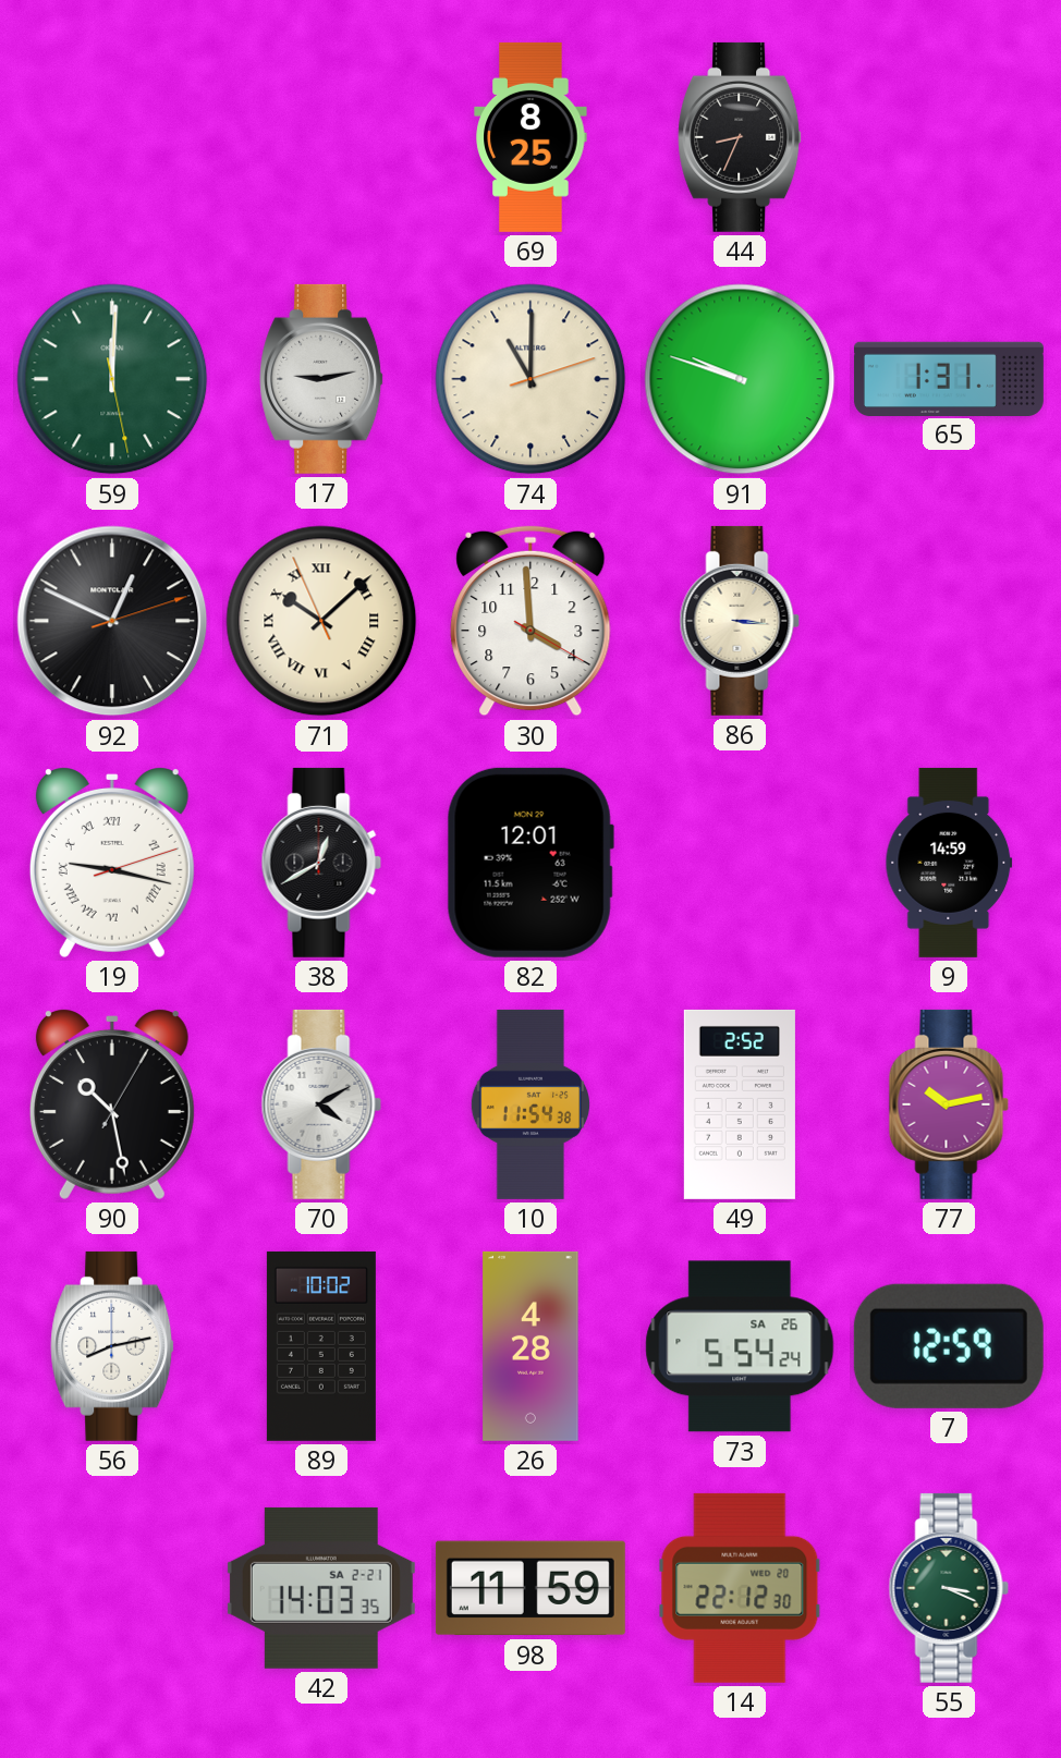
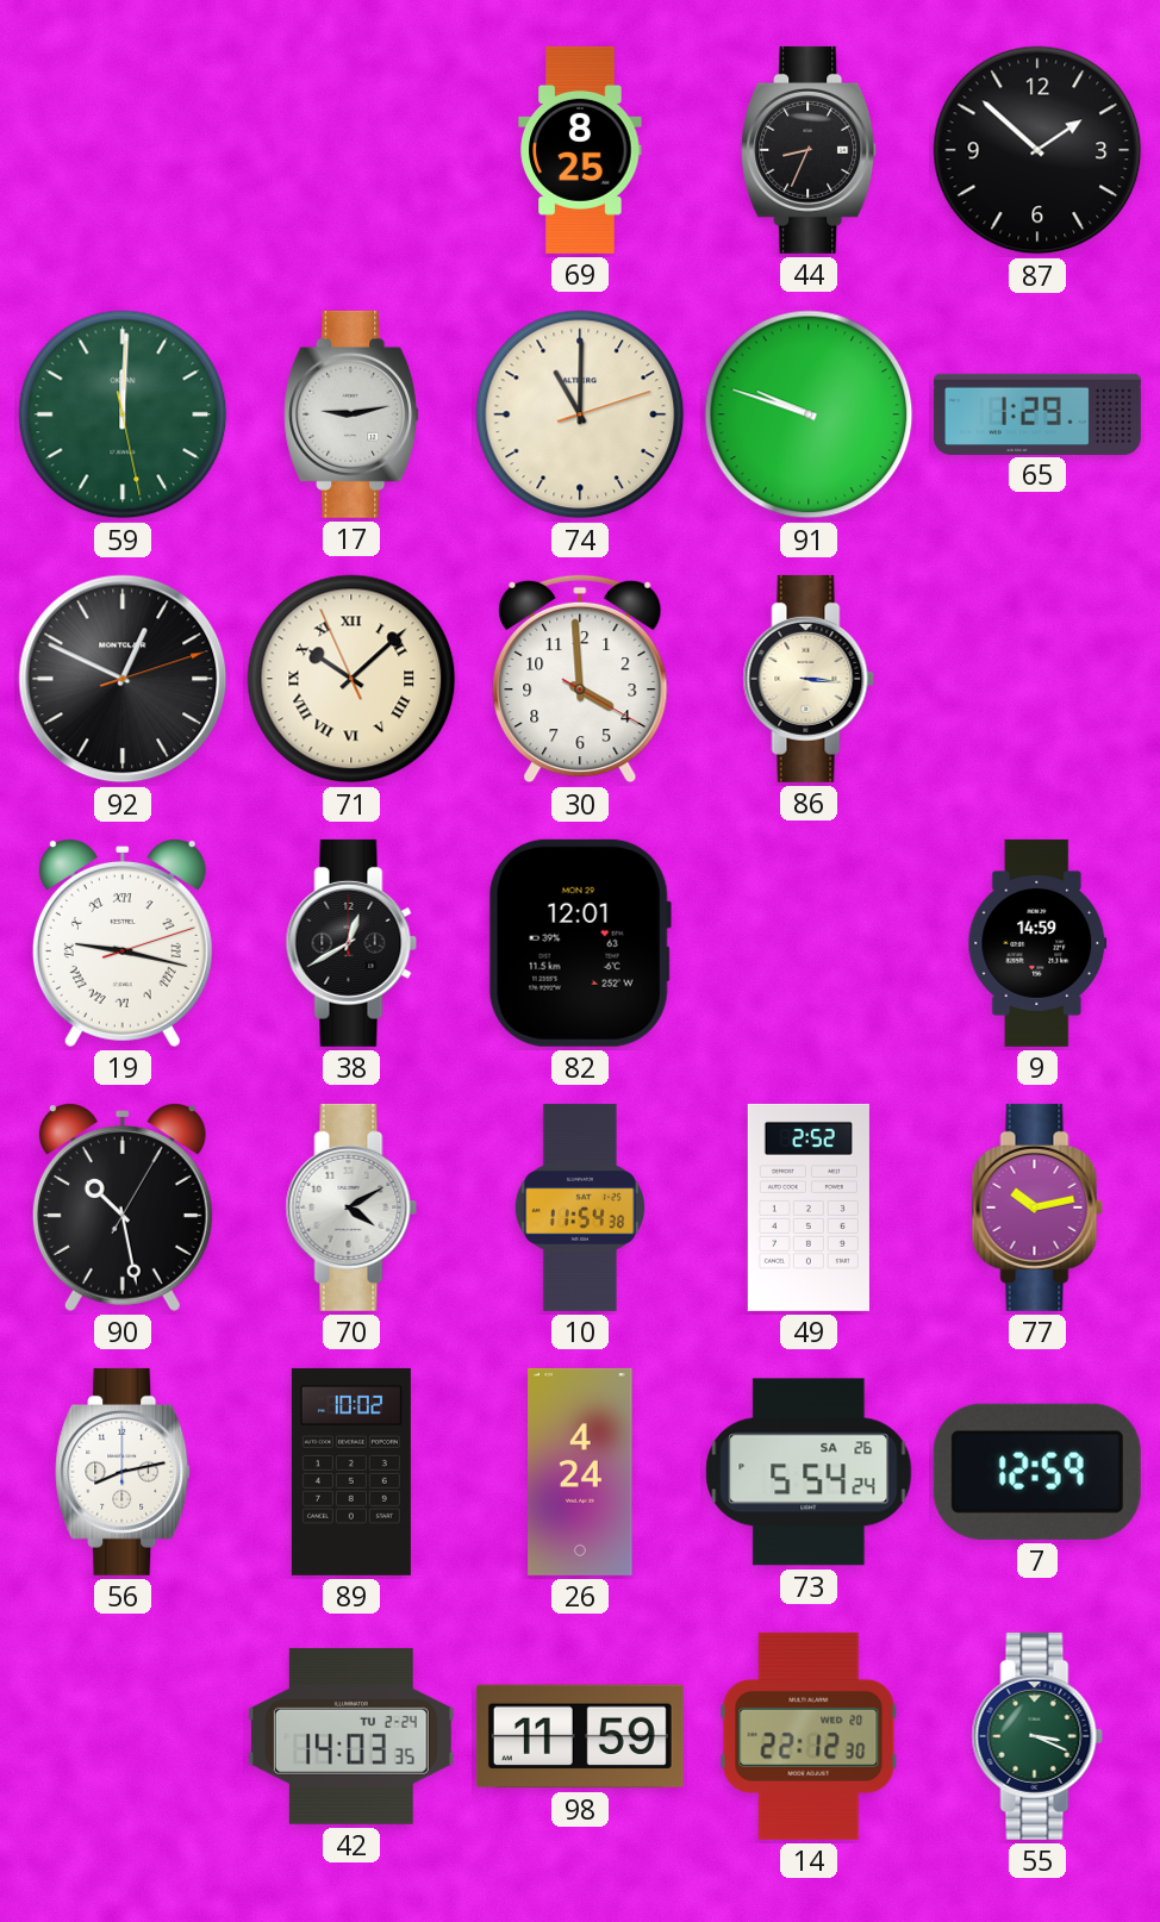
87: none -> 1:52
65: 1:31 -> 1:29
26: 4:28 -> 4:24
42 date: SA 2-21 -> TU 2-24
